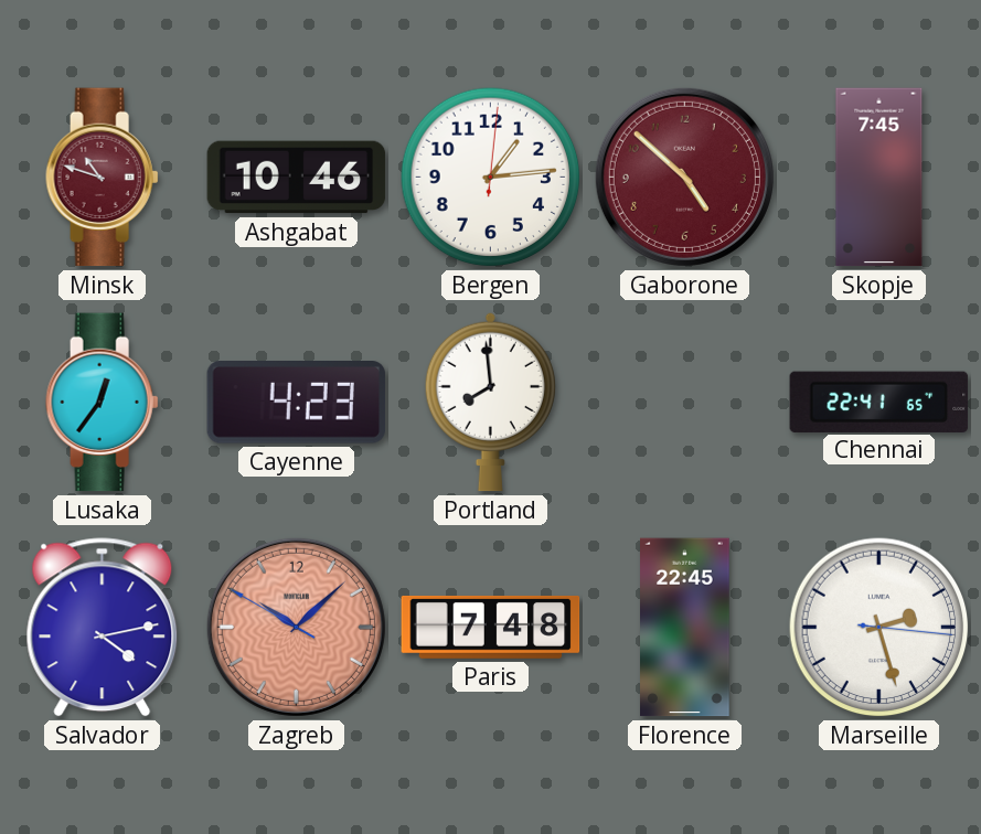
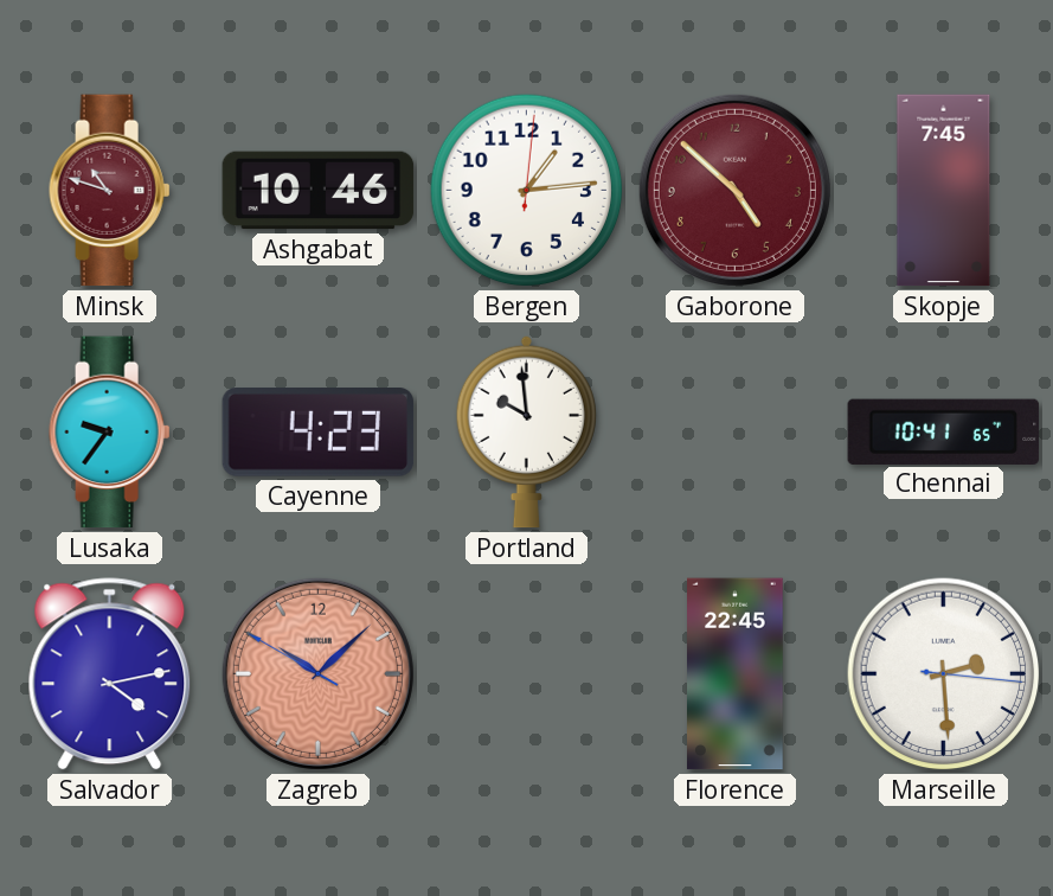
Lusaka: 12:36 -> 9:36
Portland: 7:59 -> 9:59
Chennai: 22:41 -> 10:41
Paris: 7:48 -> none
Marseille: 2:27 -> 2:29
